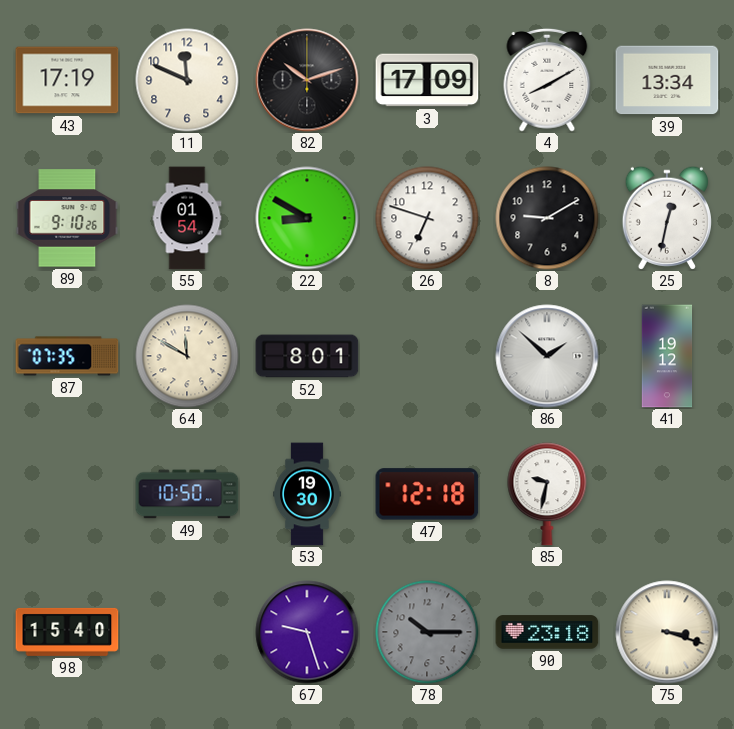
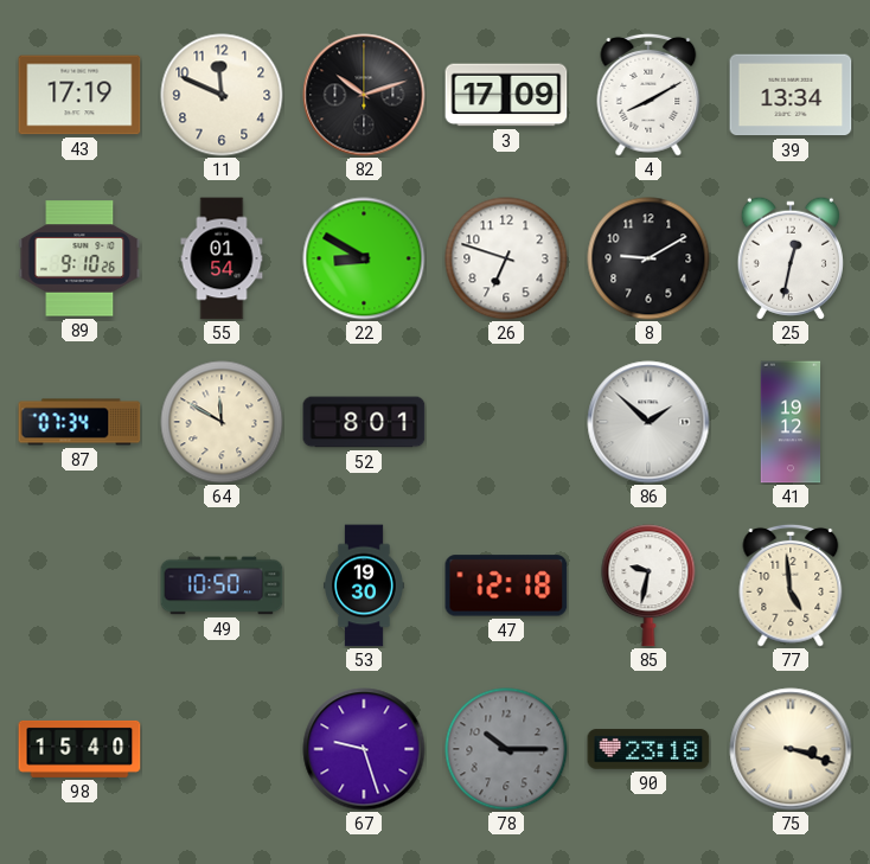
87: 07:35 -> 07:34
77: none -> 4:59
